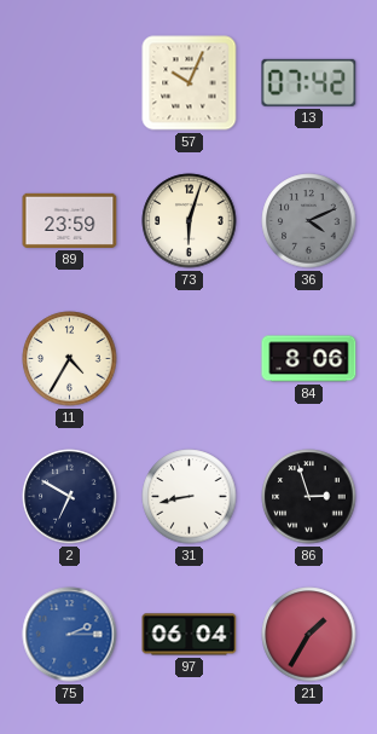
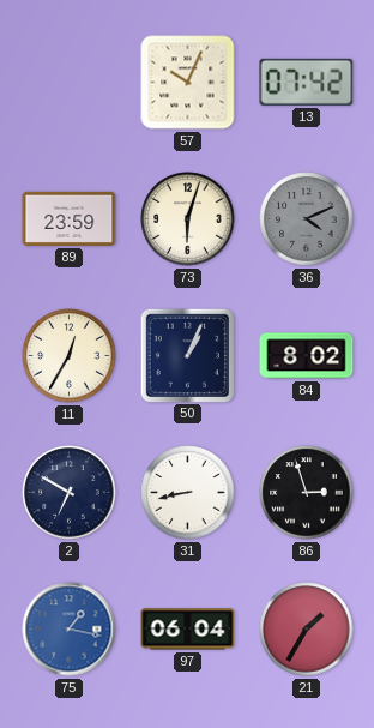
11: 4:35 -> 12:35
50: none -> 1:04
84: 8:06 -> 8:02
75: 2:15 -> 1:17
